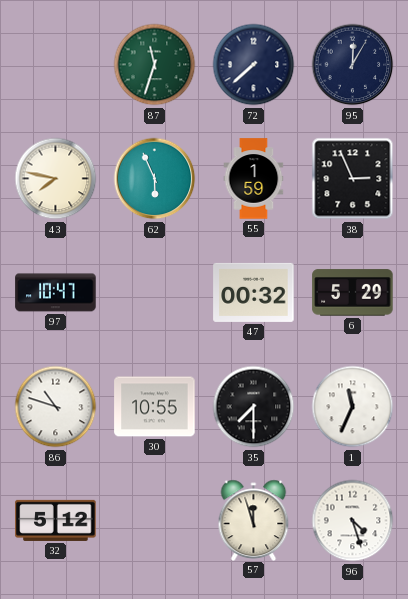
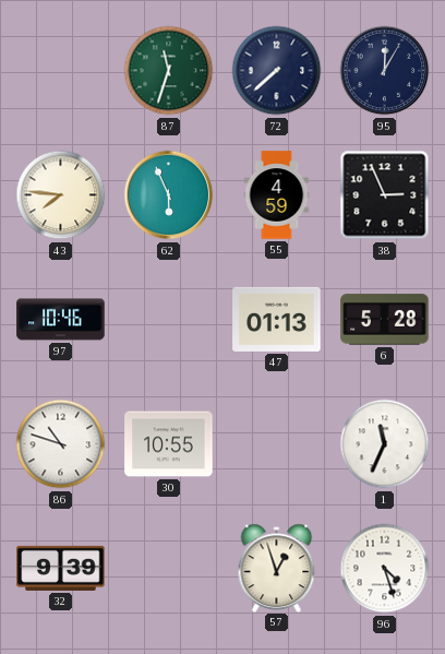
43: 7:47 -> 7:46
55: 1:59 -> 4:59
97: 10:47 -> 10:46
47: 00:32 -> 01:13
6: 5:29 -> 5:28
35: 7:30 -> none
32: 5:12 -> 9:39
57: 11:57 -> 12:57
